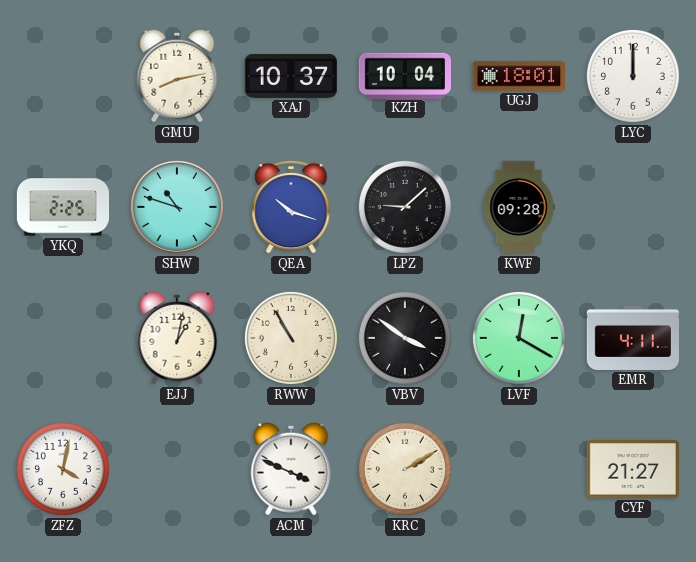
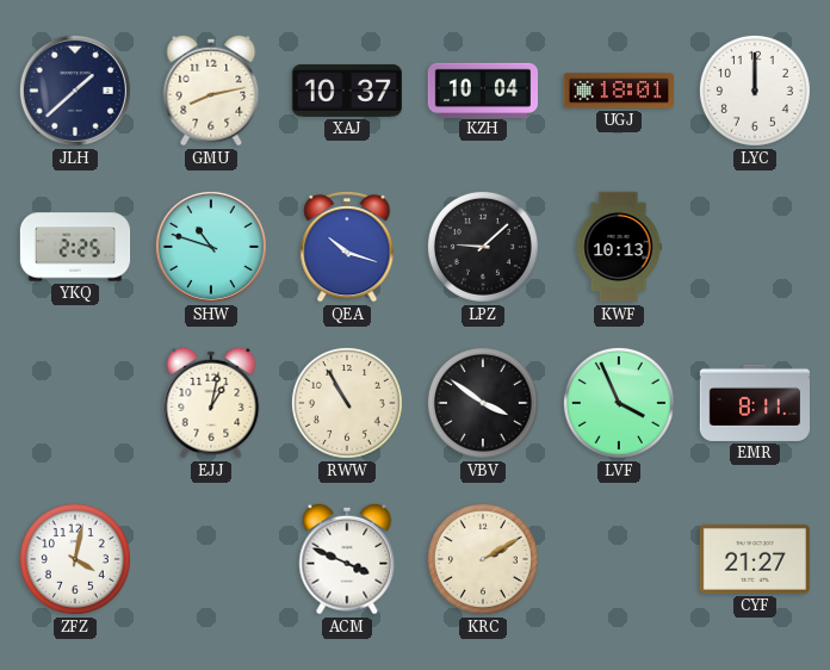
JLH: none -> 1:38
KWF: 09:28 -> 10:13
LVF: 12:20 -> 3:56
EMR: 4:11 -> 8:11
